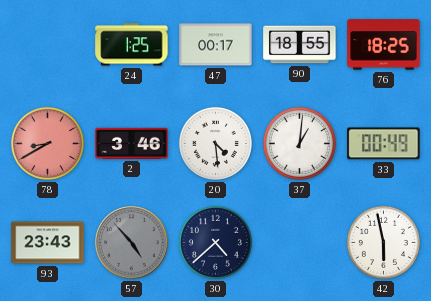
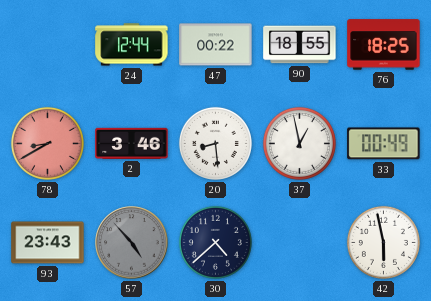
24: 1:25 -> 12:44
47: 00:17 -> 00:22
20: 4:29 -> 8:29
37: 1:01 -> 12:58
